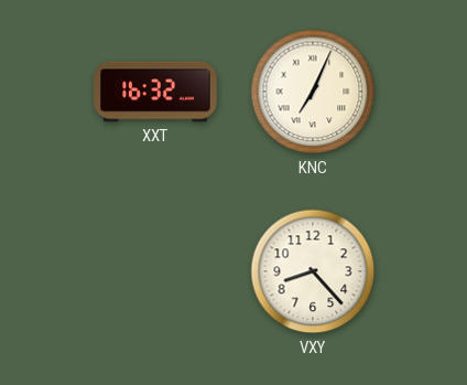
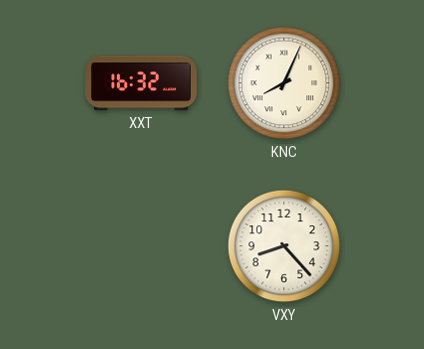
KNC: 7:04 -> 8:04
